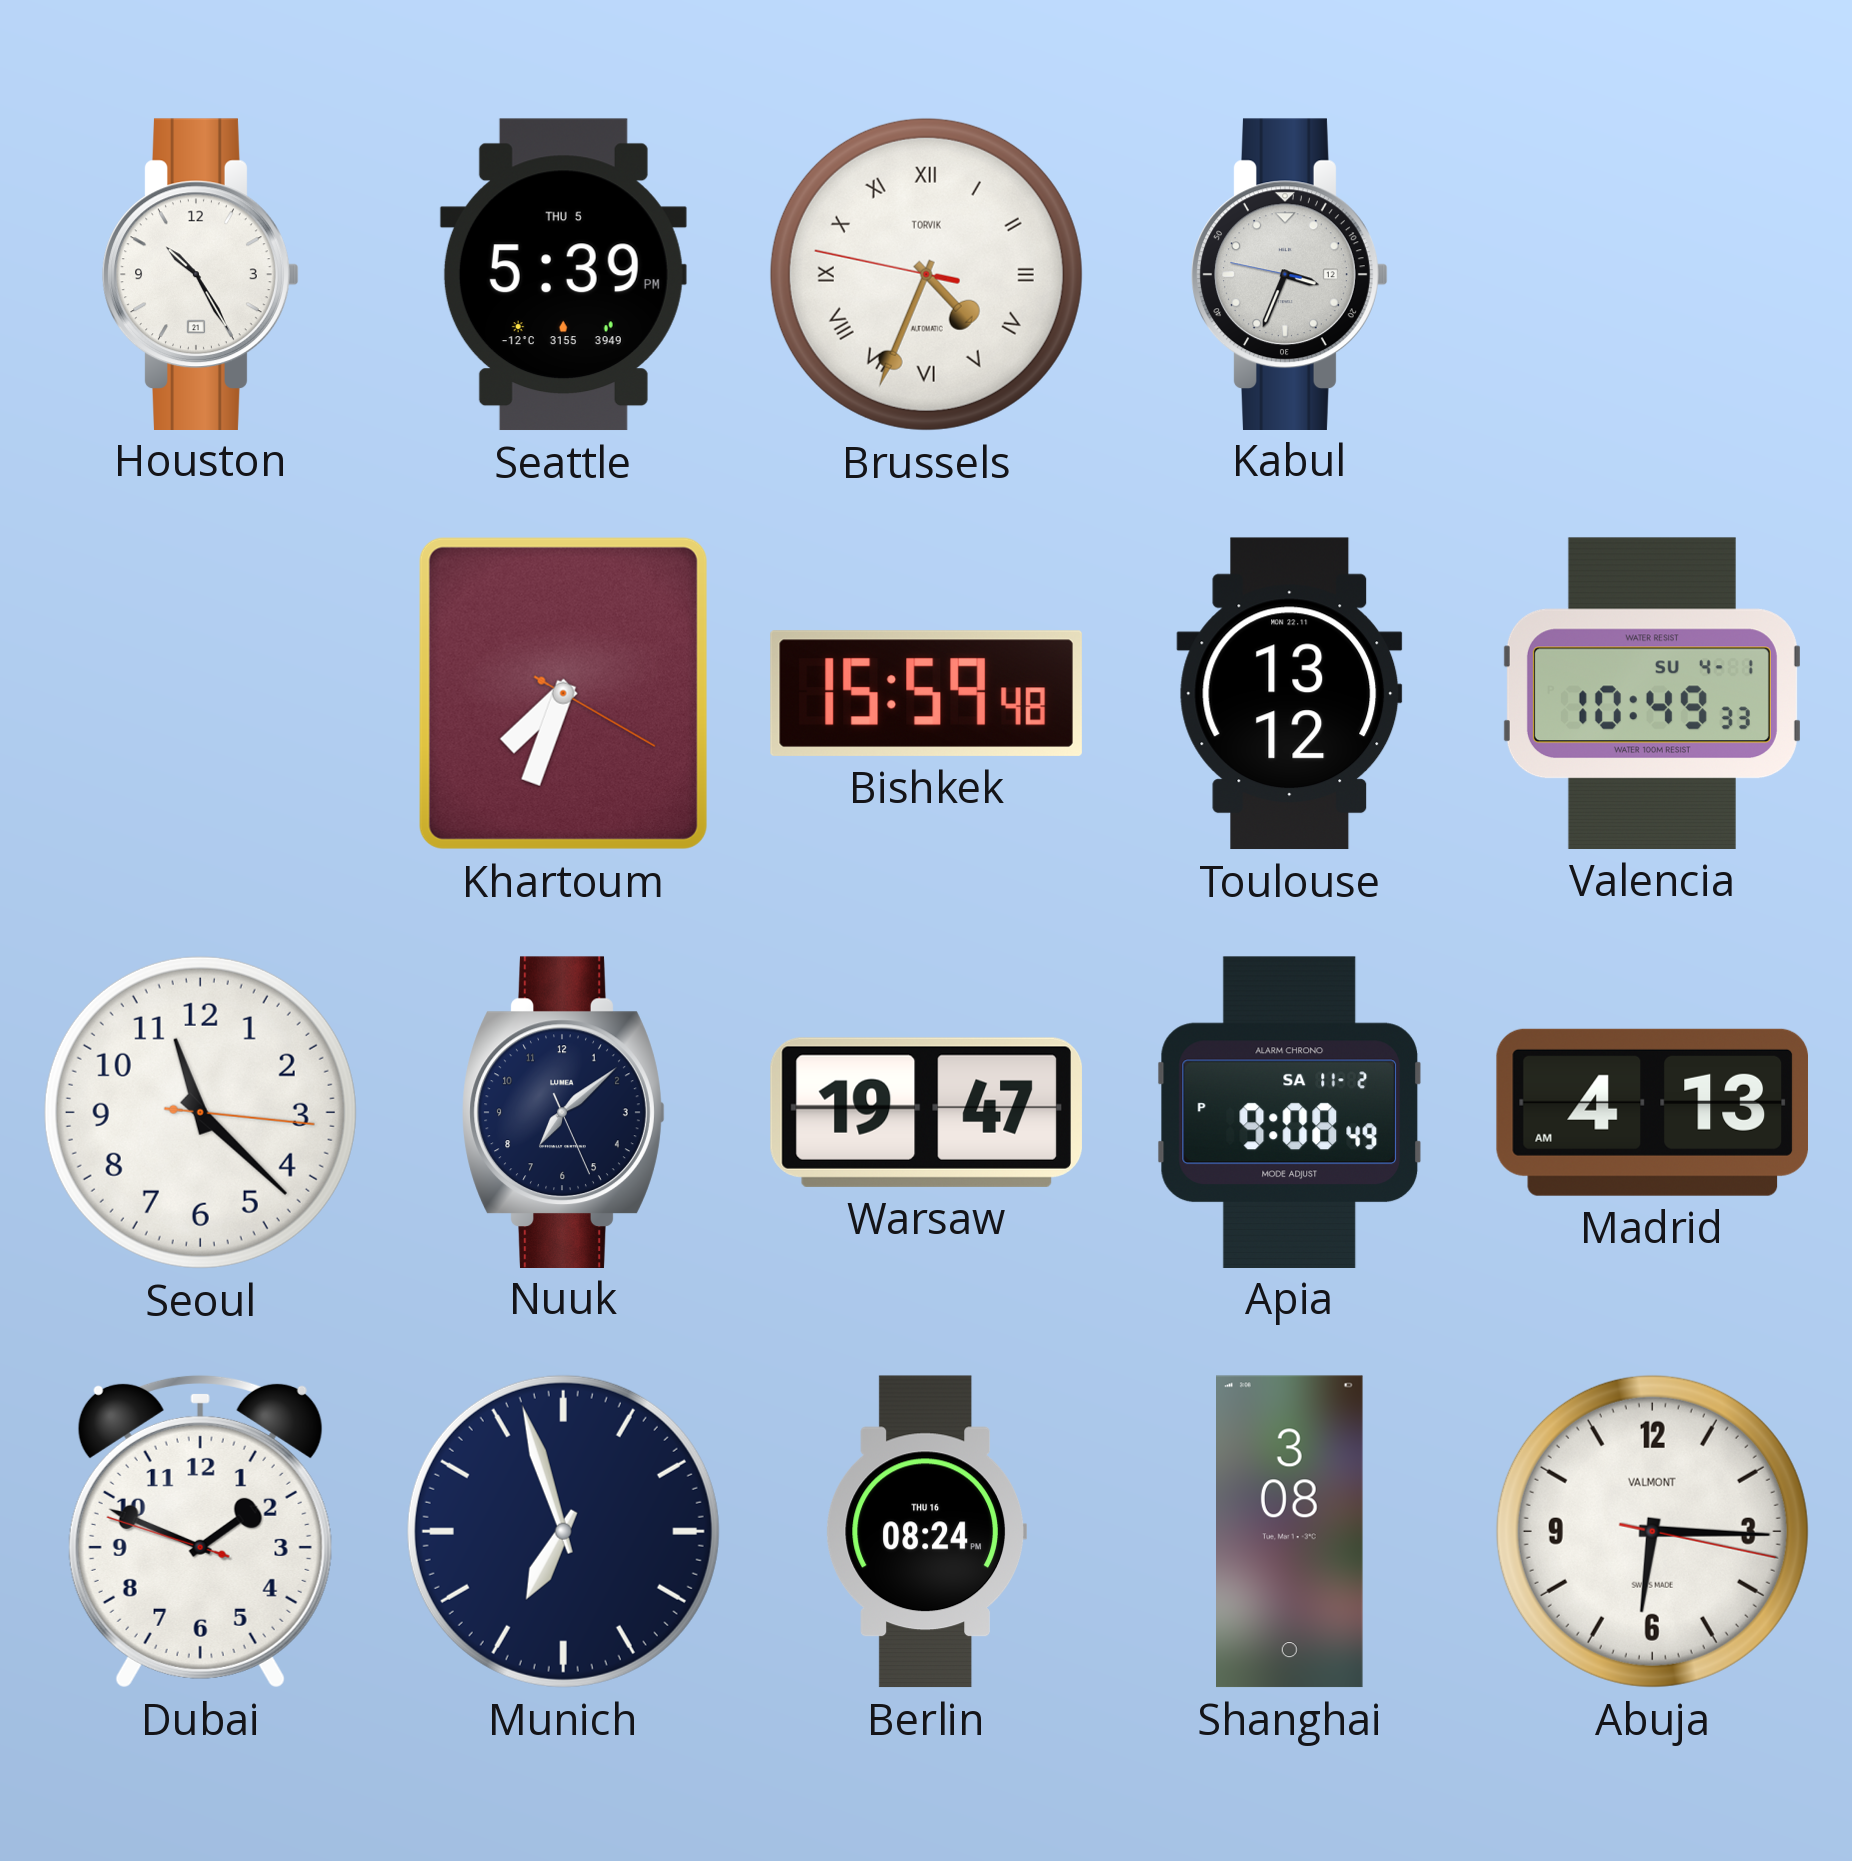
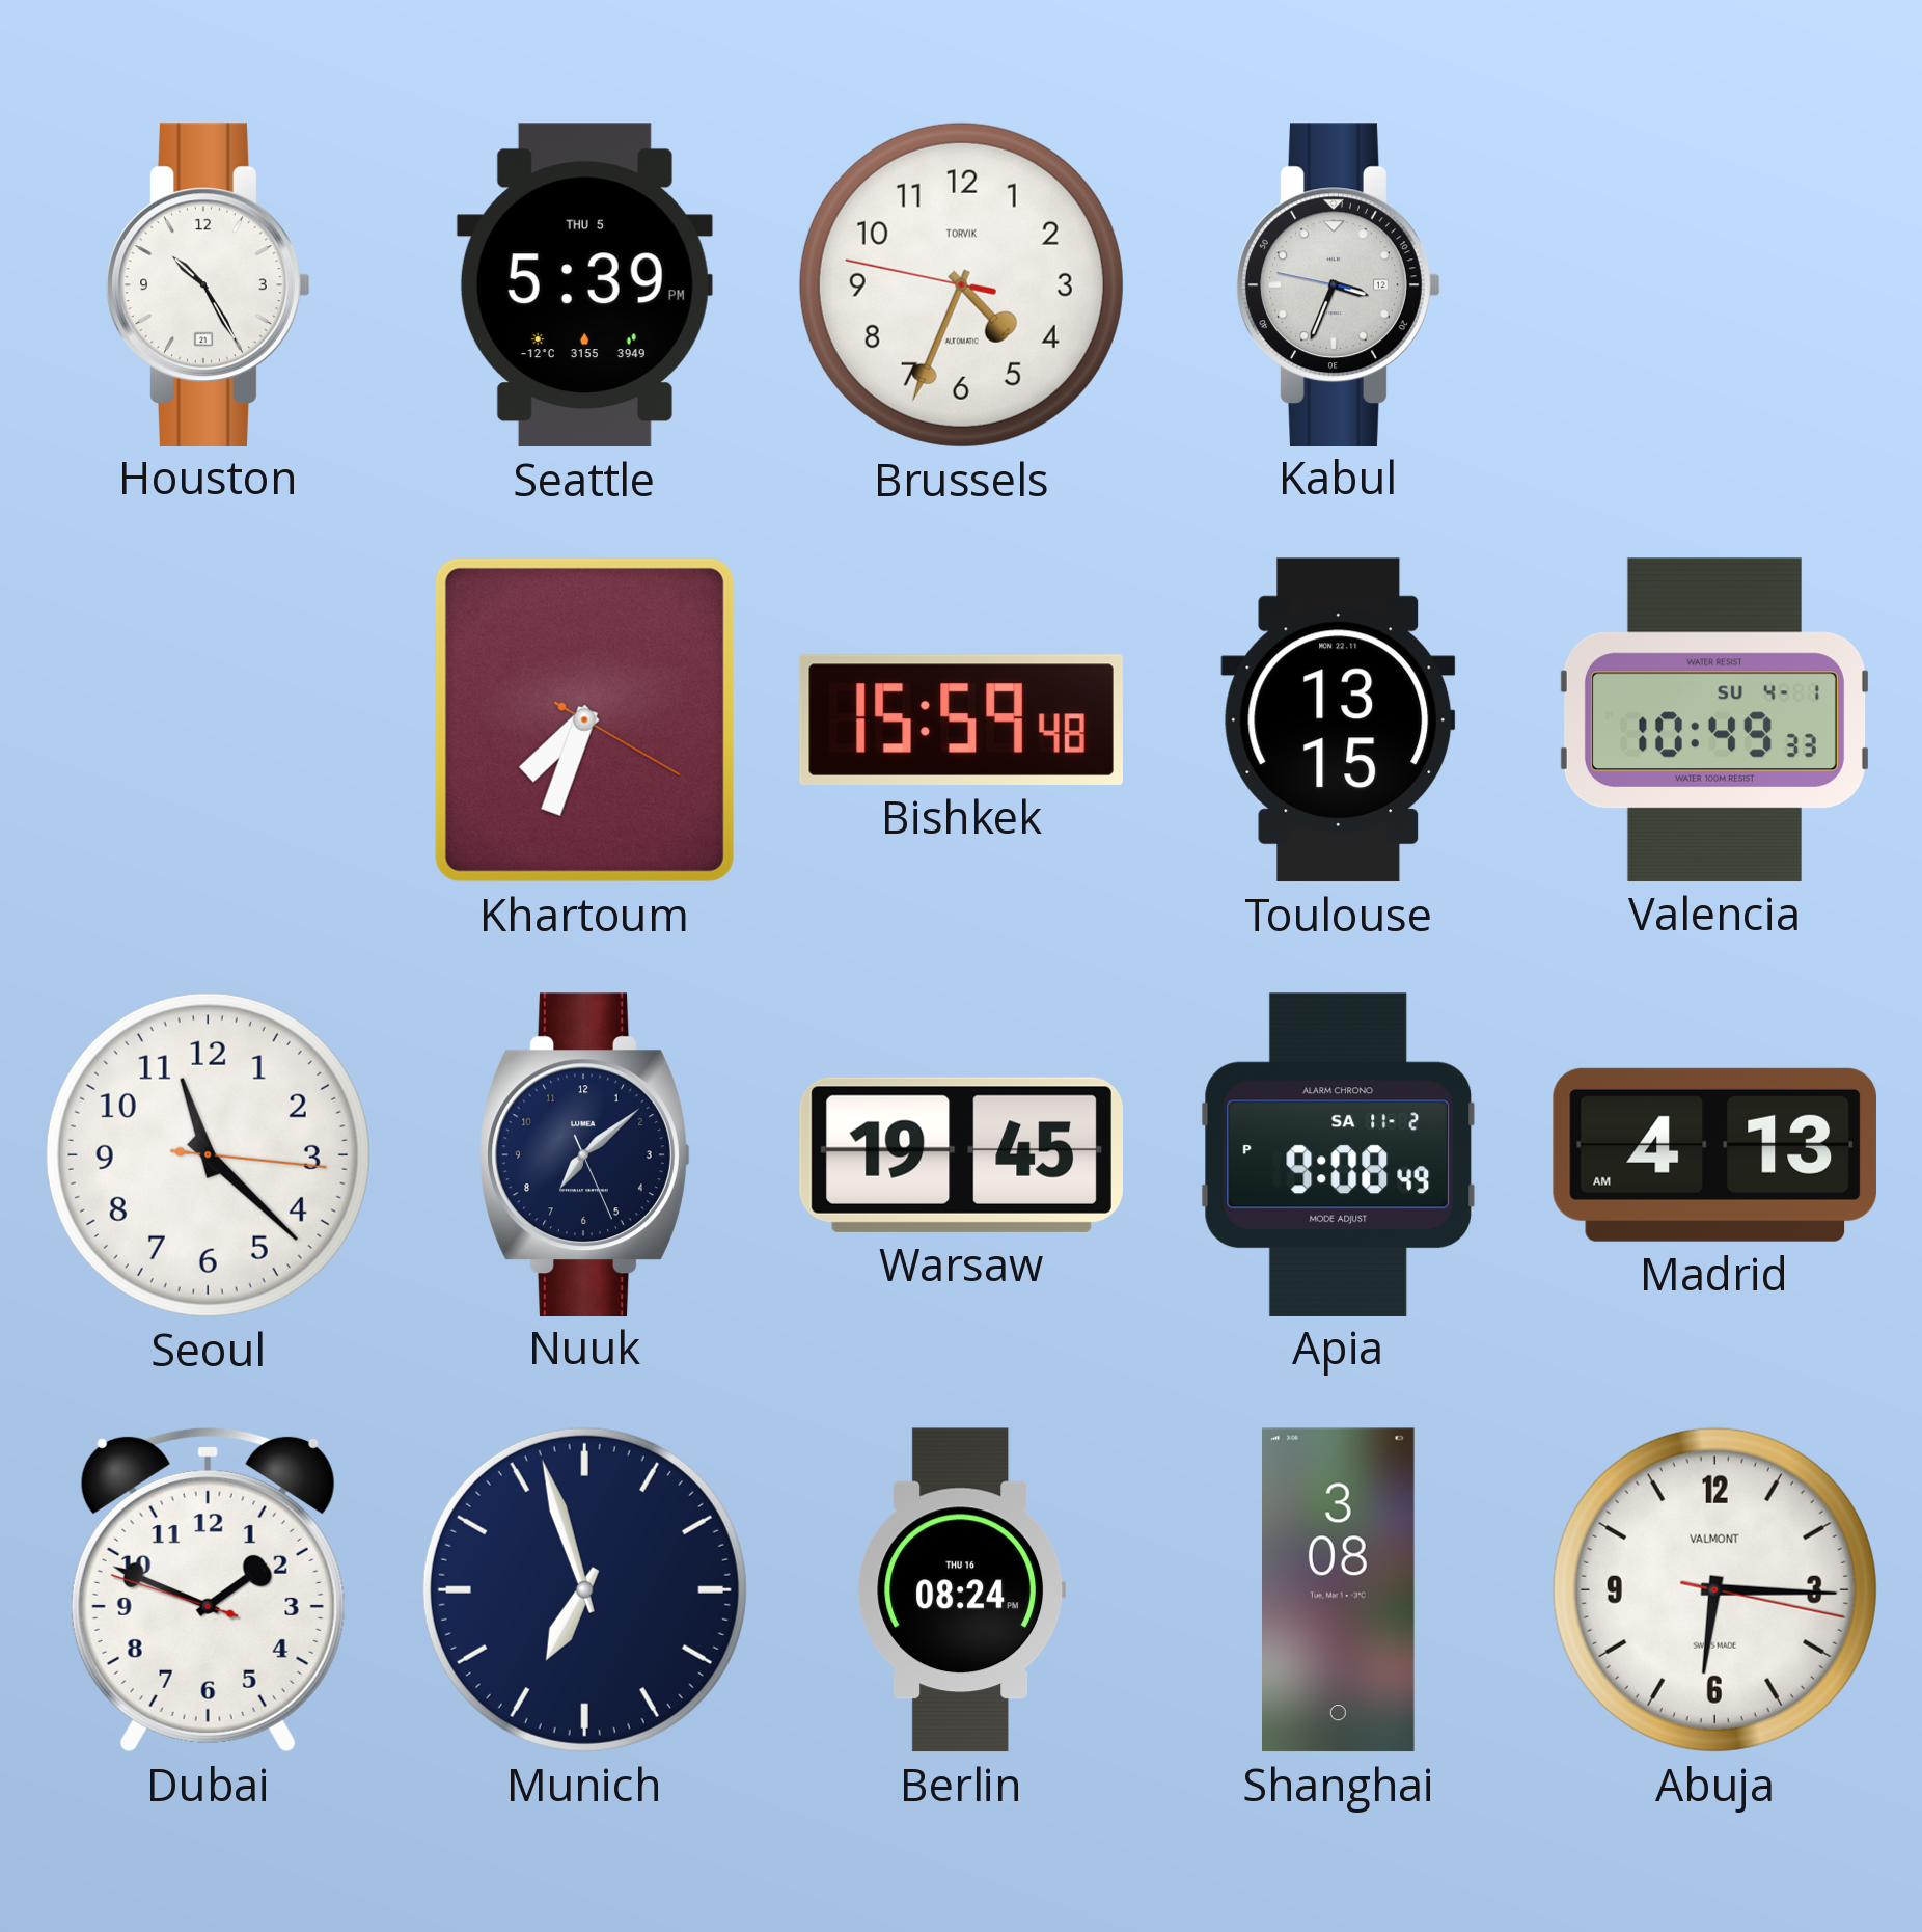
Brussels numerals: Roman -> Arabic
Toulouse: 13:12 -> 13:15
Warsaw: 19:47 -> 19:45
